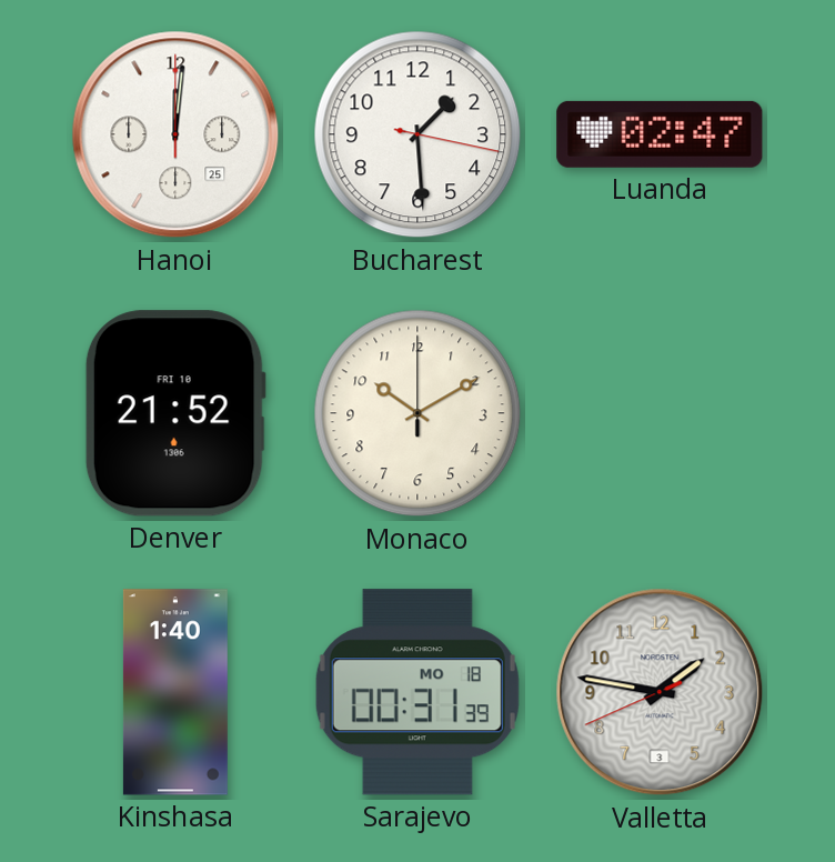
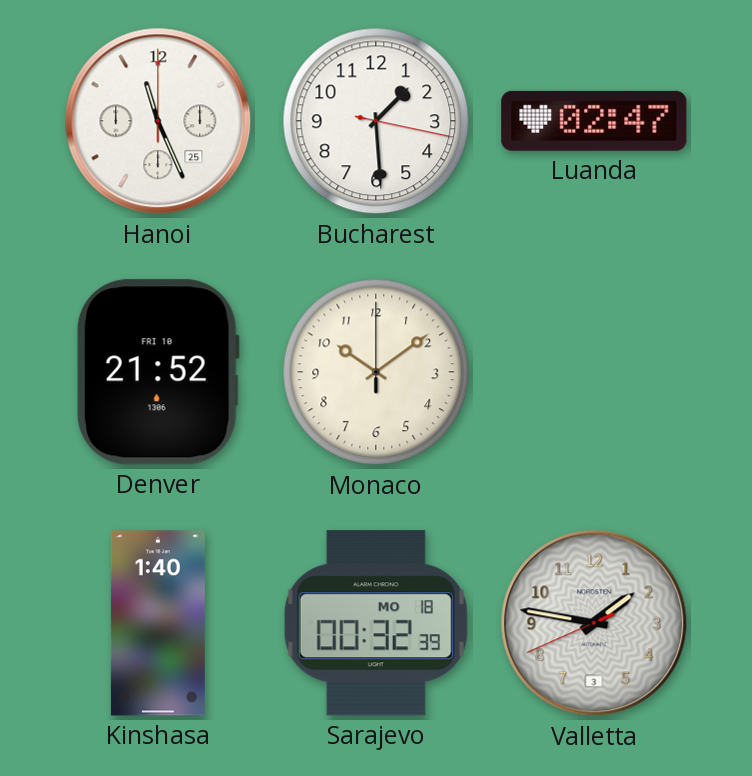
Hanoi: 12:01 -> 11:26
Monaco: 10:10 -> 10:09
Sarajevo: 00:31 -> 00:32
